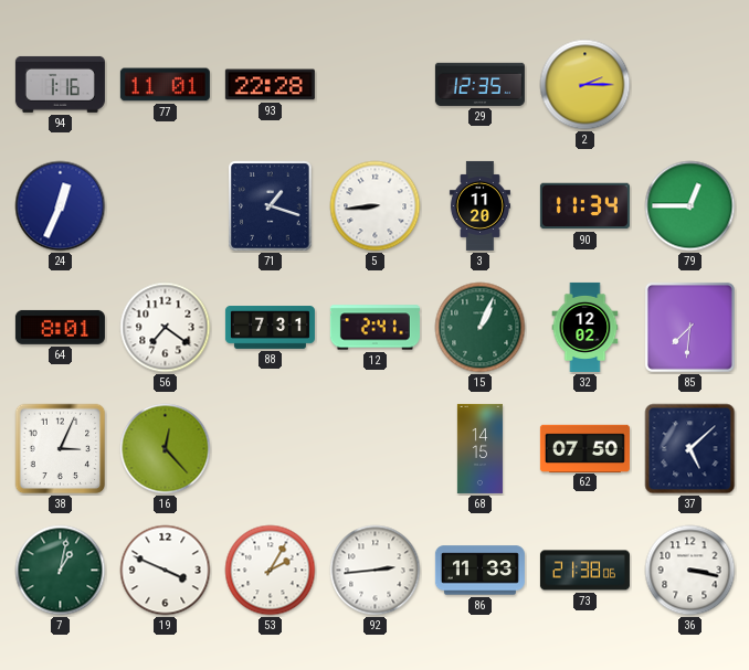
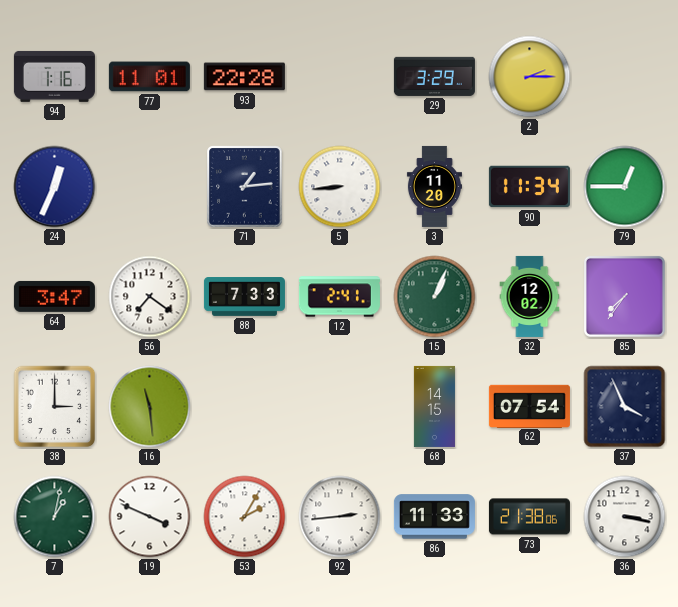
29: 12:35 -> 3:29
71: 1:18 -> 1:14
64: 8:01 -> 3:47
88: 7:31 -> 7:33
85: 7:31 -> 7:36
38: 3:04 -> 3:00
16: 12:23 -> 11:29
62: 07:50 -> 07:54
37: 5:08 -> 3:56
